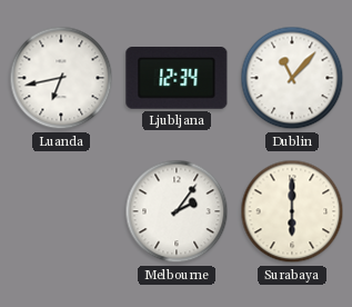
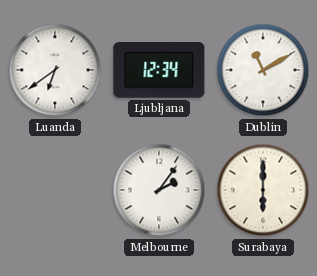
Luanda: 6:43 -> 6:39
Dublin: 11:07 -> 11:10
